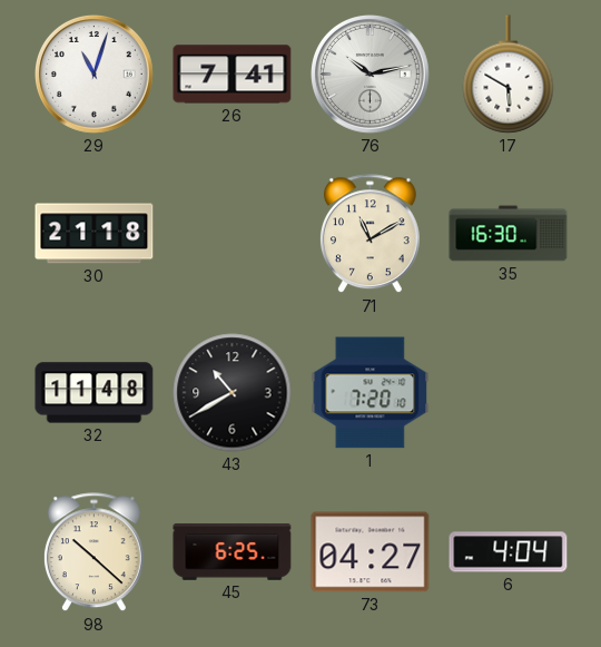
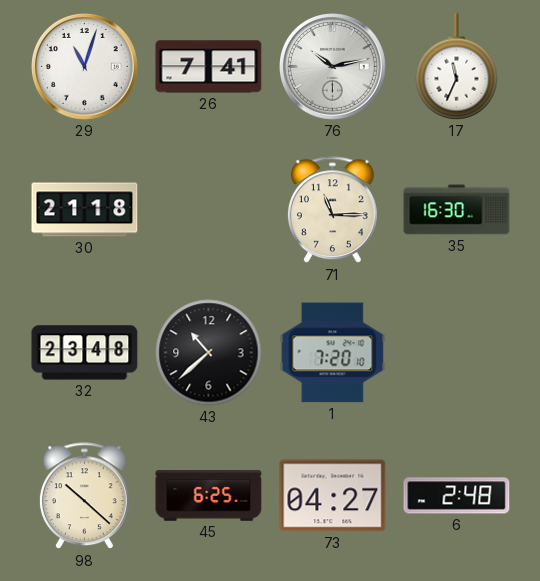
17: 5:50 -> 11:34
71: 11:10 -> 11:15
32: 11:48 -> 23:48
43: 10:40 -> 10:38
6: 4:04 -> 2:48
